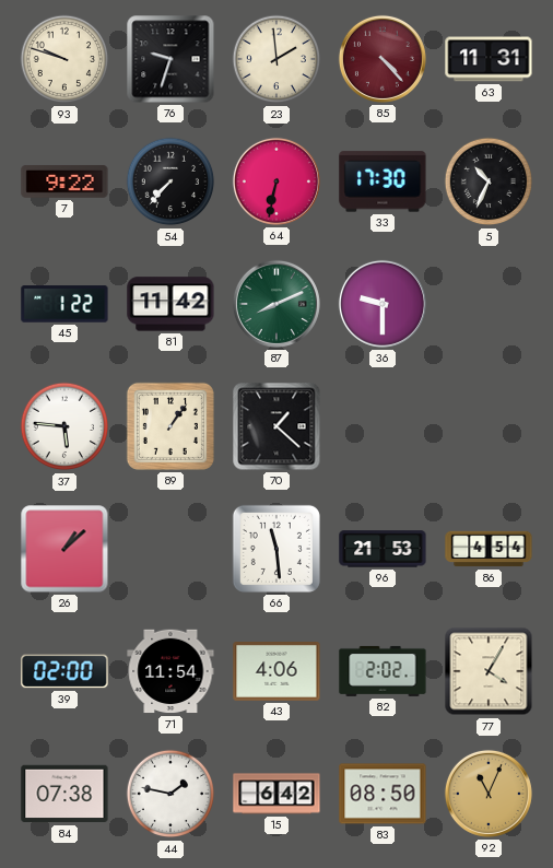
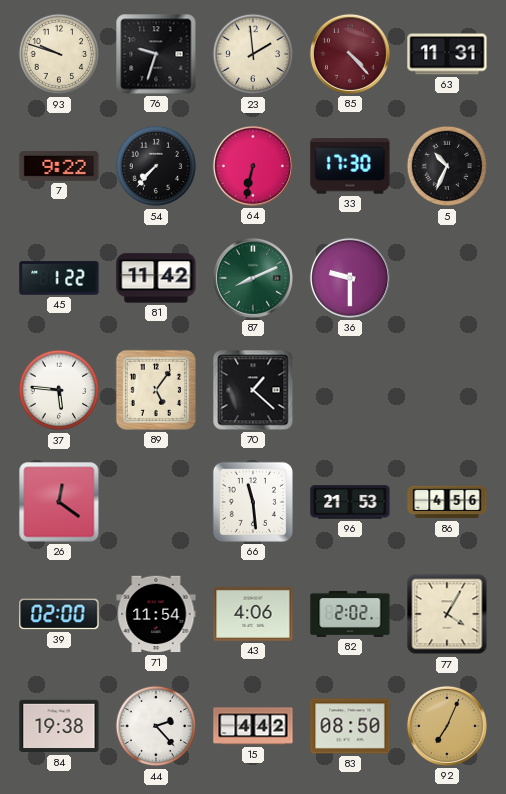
89: 1:06 -> 5:06
26: 1:08 -> 12:21
86: 4:54 -> 4:56
84: 07:38 -> 19:38
44: 1:47 -> 2:23
15: 6:42 -> 4:42
92: 11:04 -> 7:04
